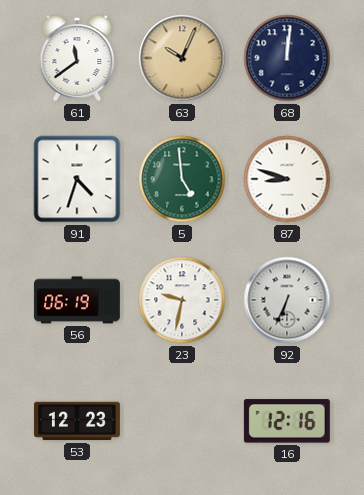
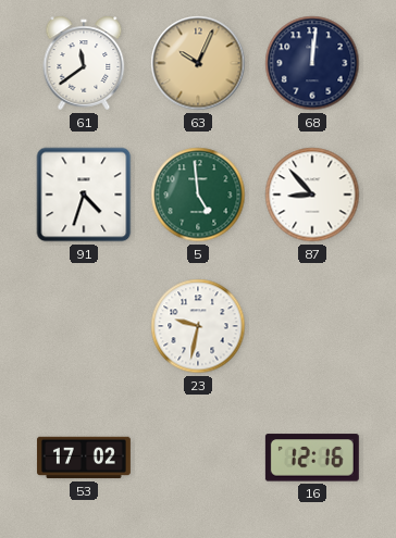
87: 8:48 -> 8:53
56: 06:19 -> none
92: 6:34 -> none
53: 12:23 -> 17:02
